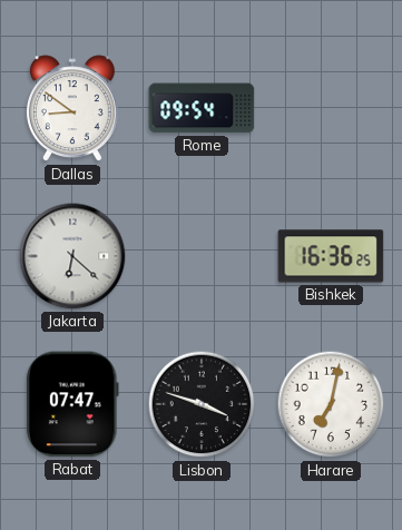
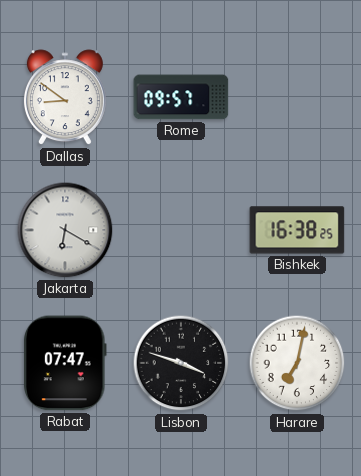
Rome: 09:54 -> 09:57
Jakarta: 6:22 -> 6:20
Bishkek: 16:36 -> 16:38
